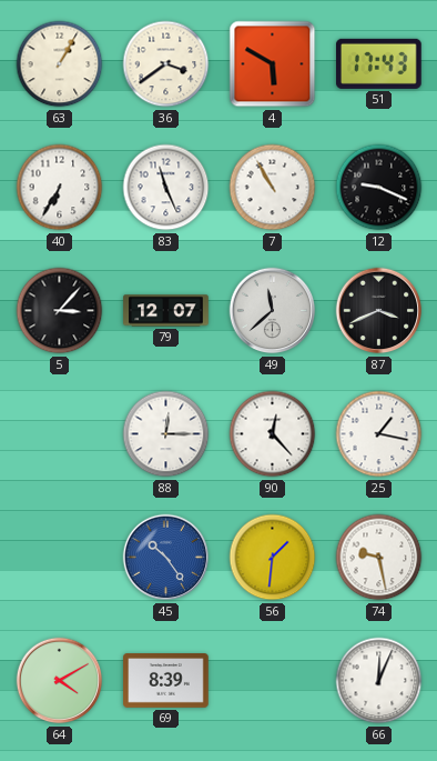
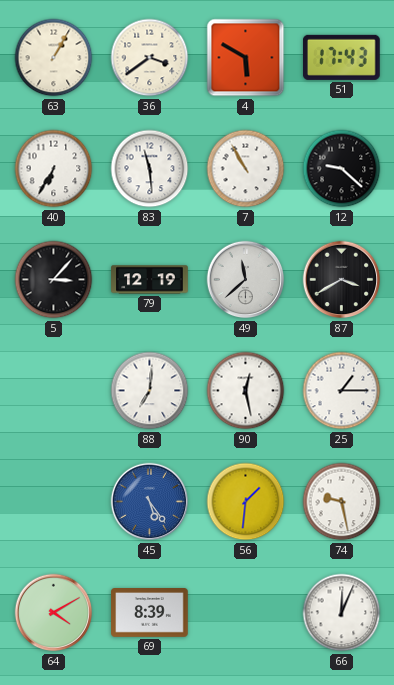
83: 11:26 -> 11:29
12: 9:19 -> 9:22
79: 12:07 -> 12:19
87: 3:41 -> 3:40
88: 12:15 -> 7:01
90: 12:23 -> 12:28
25: 1:17 -> 1:15
45: 10:24 -> 5:24
